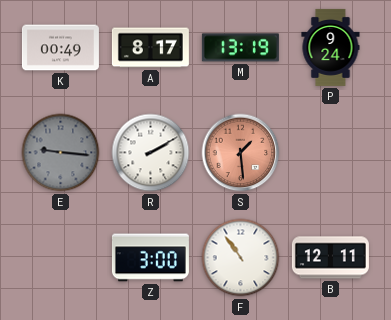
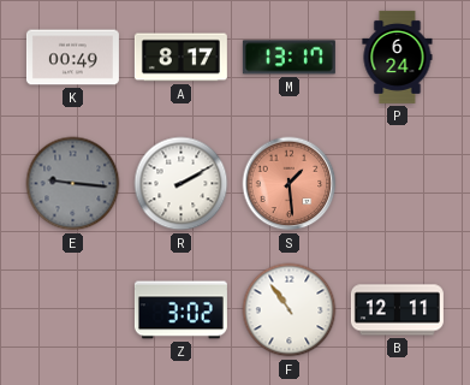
M: 13:19 -> 13:17
P: 9:24 -> 6:24
Z: 3:00 -> 3:02
